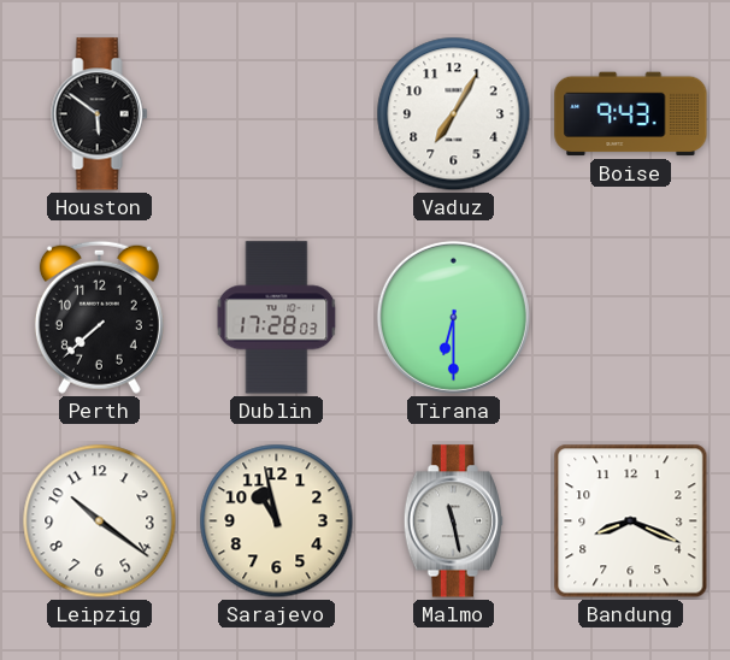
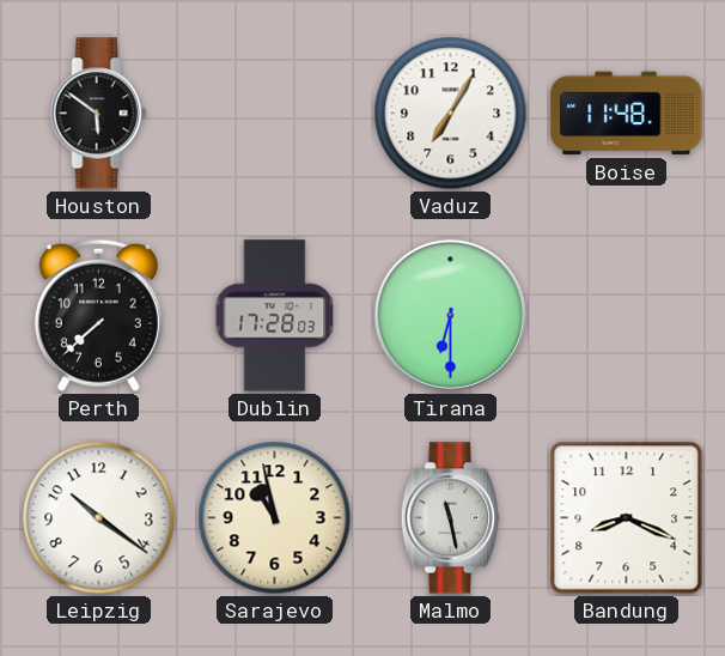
Boise: 9:43 -> 11:48
